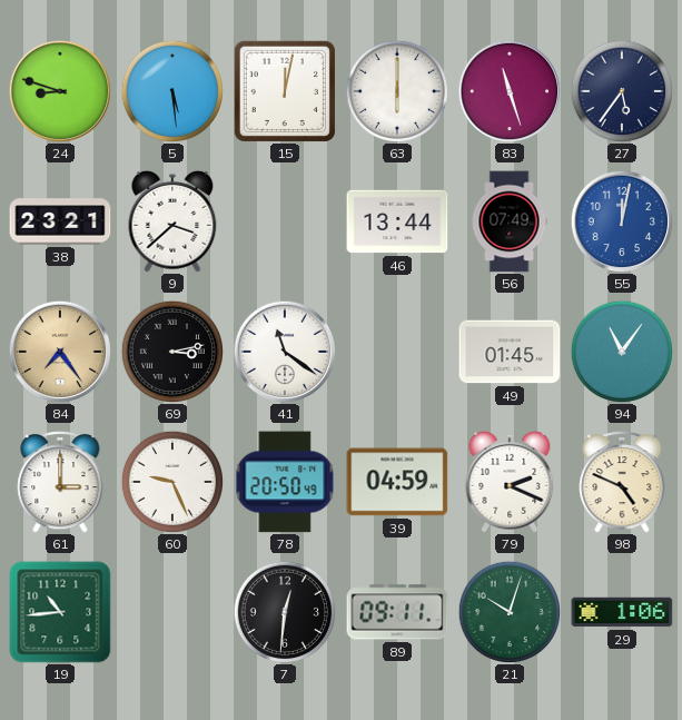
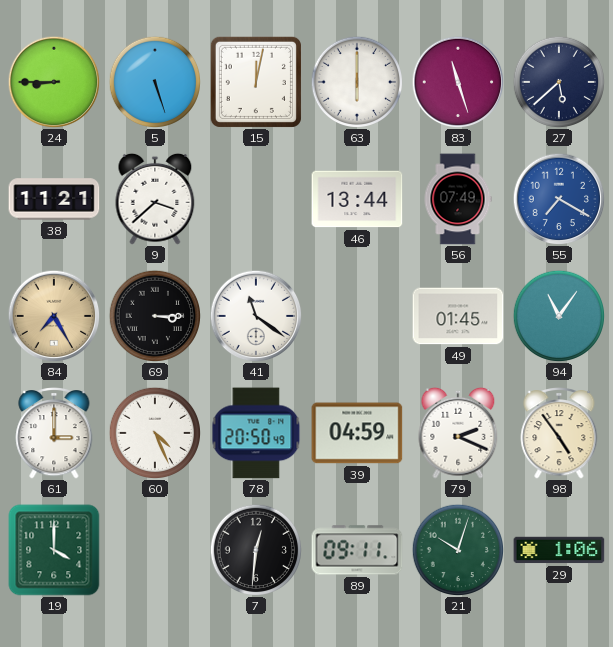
24: 8:48 -> 8:45
5: 5:29 -> 5:27
27: 5:36 -> 5:38
38: 23:21 -> 11:21
55: 12:02 -> 7:20
84: 7:24 -> 7:25
69: 3:13 -> 3:15
60: 9:26 -> 4:26
98: 4:49 -> 4:54
19: 10:44 -> 4:00
